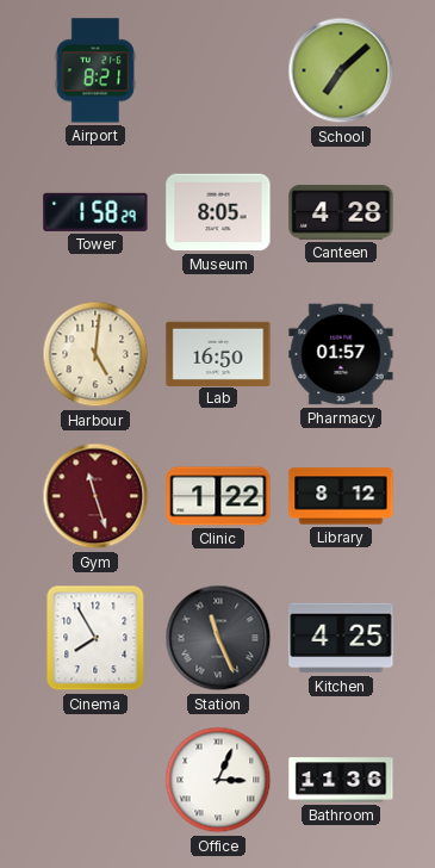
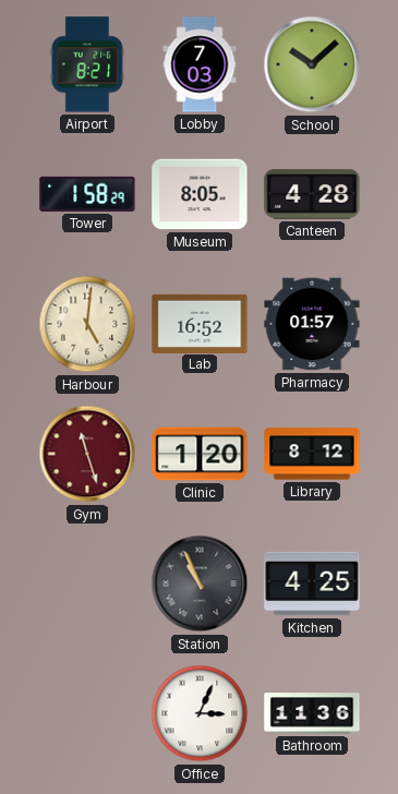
Lobby: none -> 7:03
School: 7:08 -> 10:08
Lab: 16:50 -> 16:52
Clinic: 1:22 -> 1:20
Cinema: 7:55 -> none
Station: 11:26 -> 10:56
